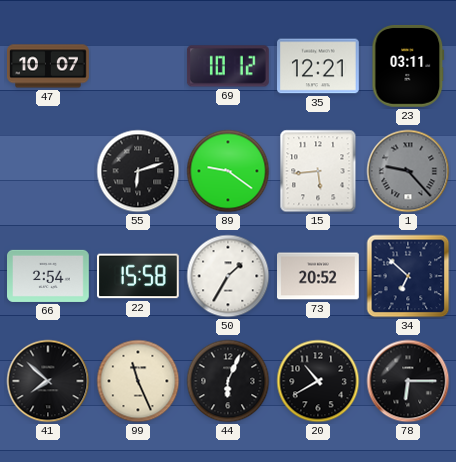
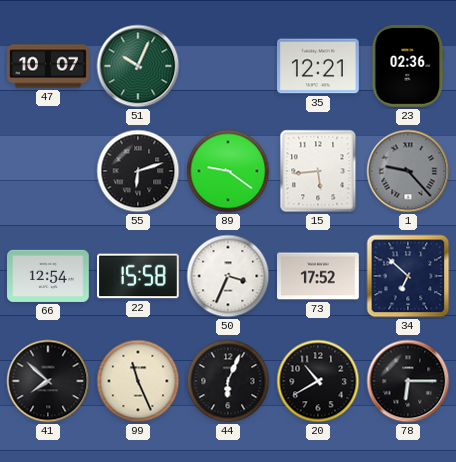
51: none -> 10:04
69: 10:12 -> none
23: 03:11 -> 02:36
66: 2:54 -> 12:54
50: 1:35 -> 3:34
73: 20:52 -> 17:52
